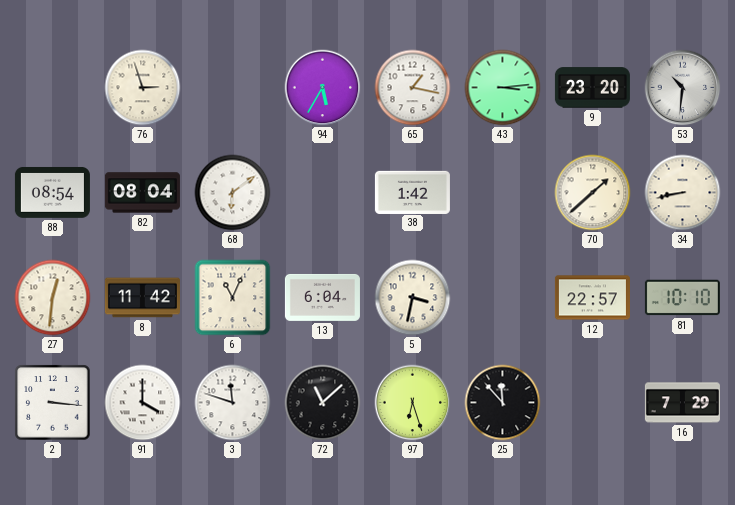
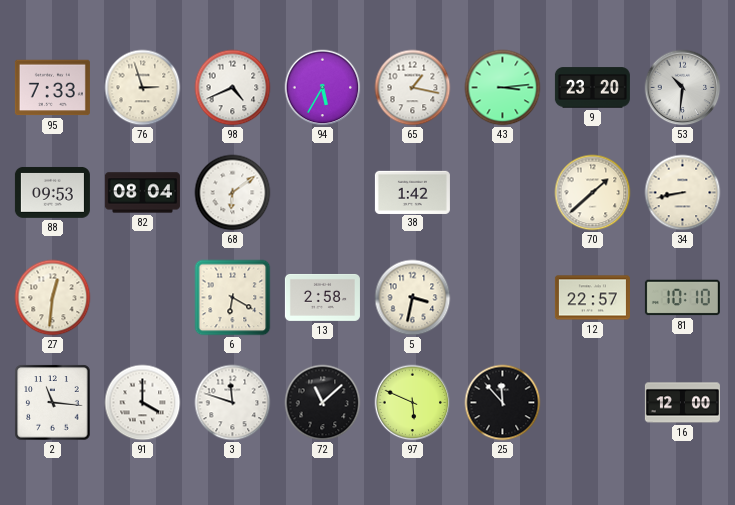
95: none -> 7:33
98: none -> 4:41
88: 08:54 -> 09:53
8: 11:42 -> none
6: 11:04 -> 6:20
13: 6:04 -> 2:58
2: 3:16 -> 11:16
97: 6:27 -> 5:49
16: 7:29 -> 12:00
